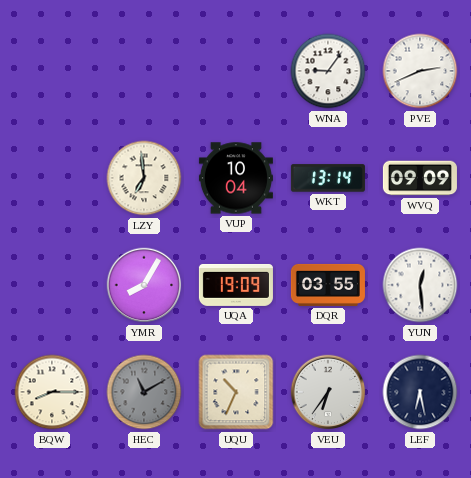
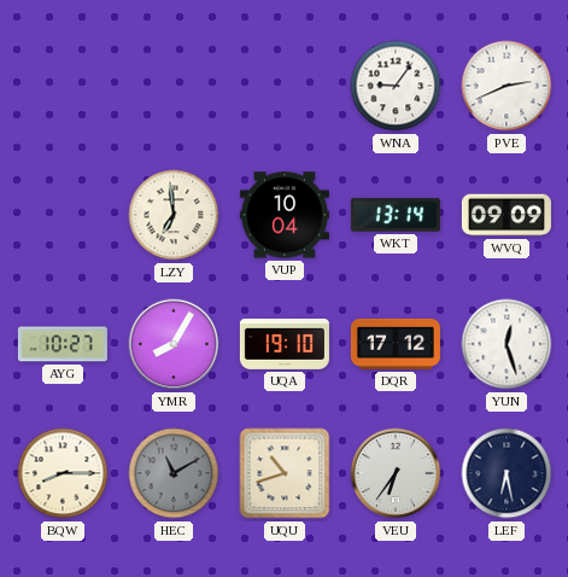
AYG: none -> 10:27
UQA: 19:09 -> 19:10
DQR: 03:55 -> 17:12
YUN: 12:29 -> 12:27
UQU: 10:34 -> 10:42
